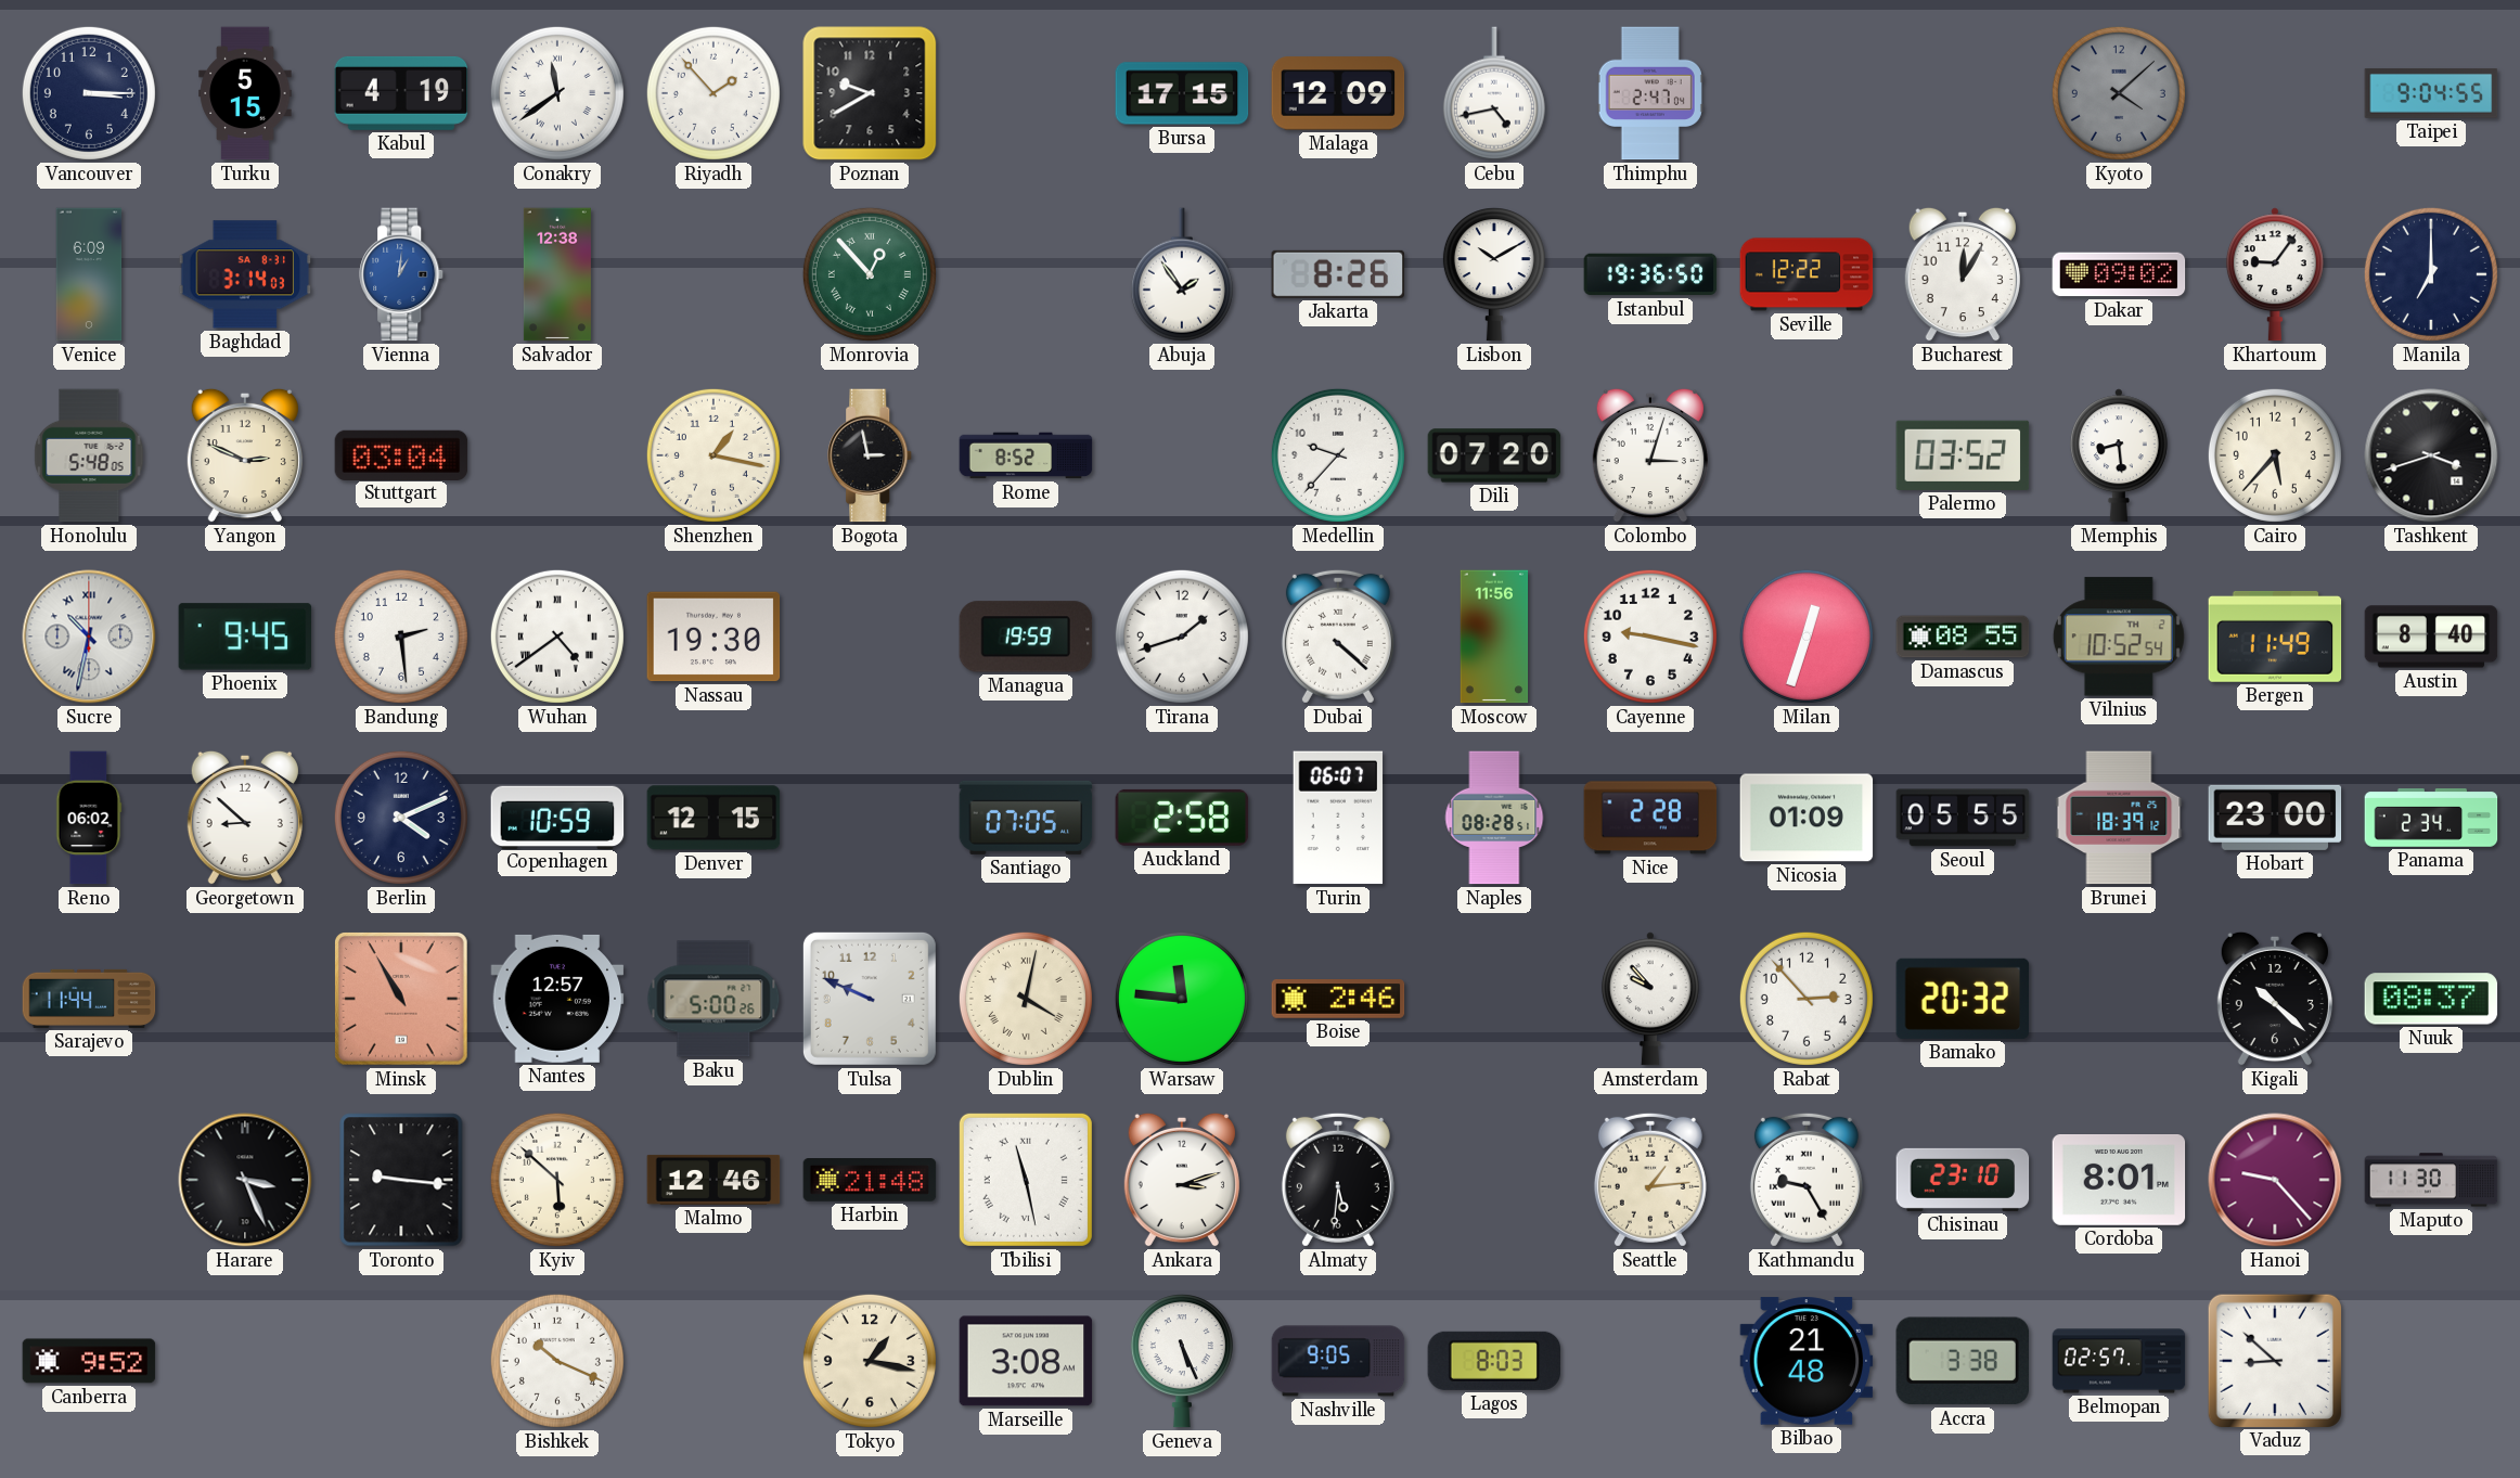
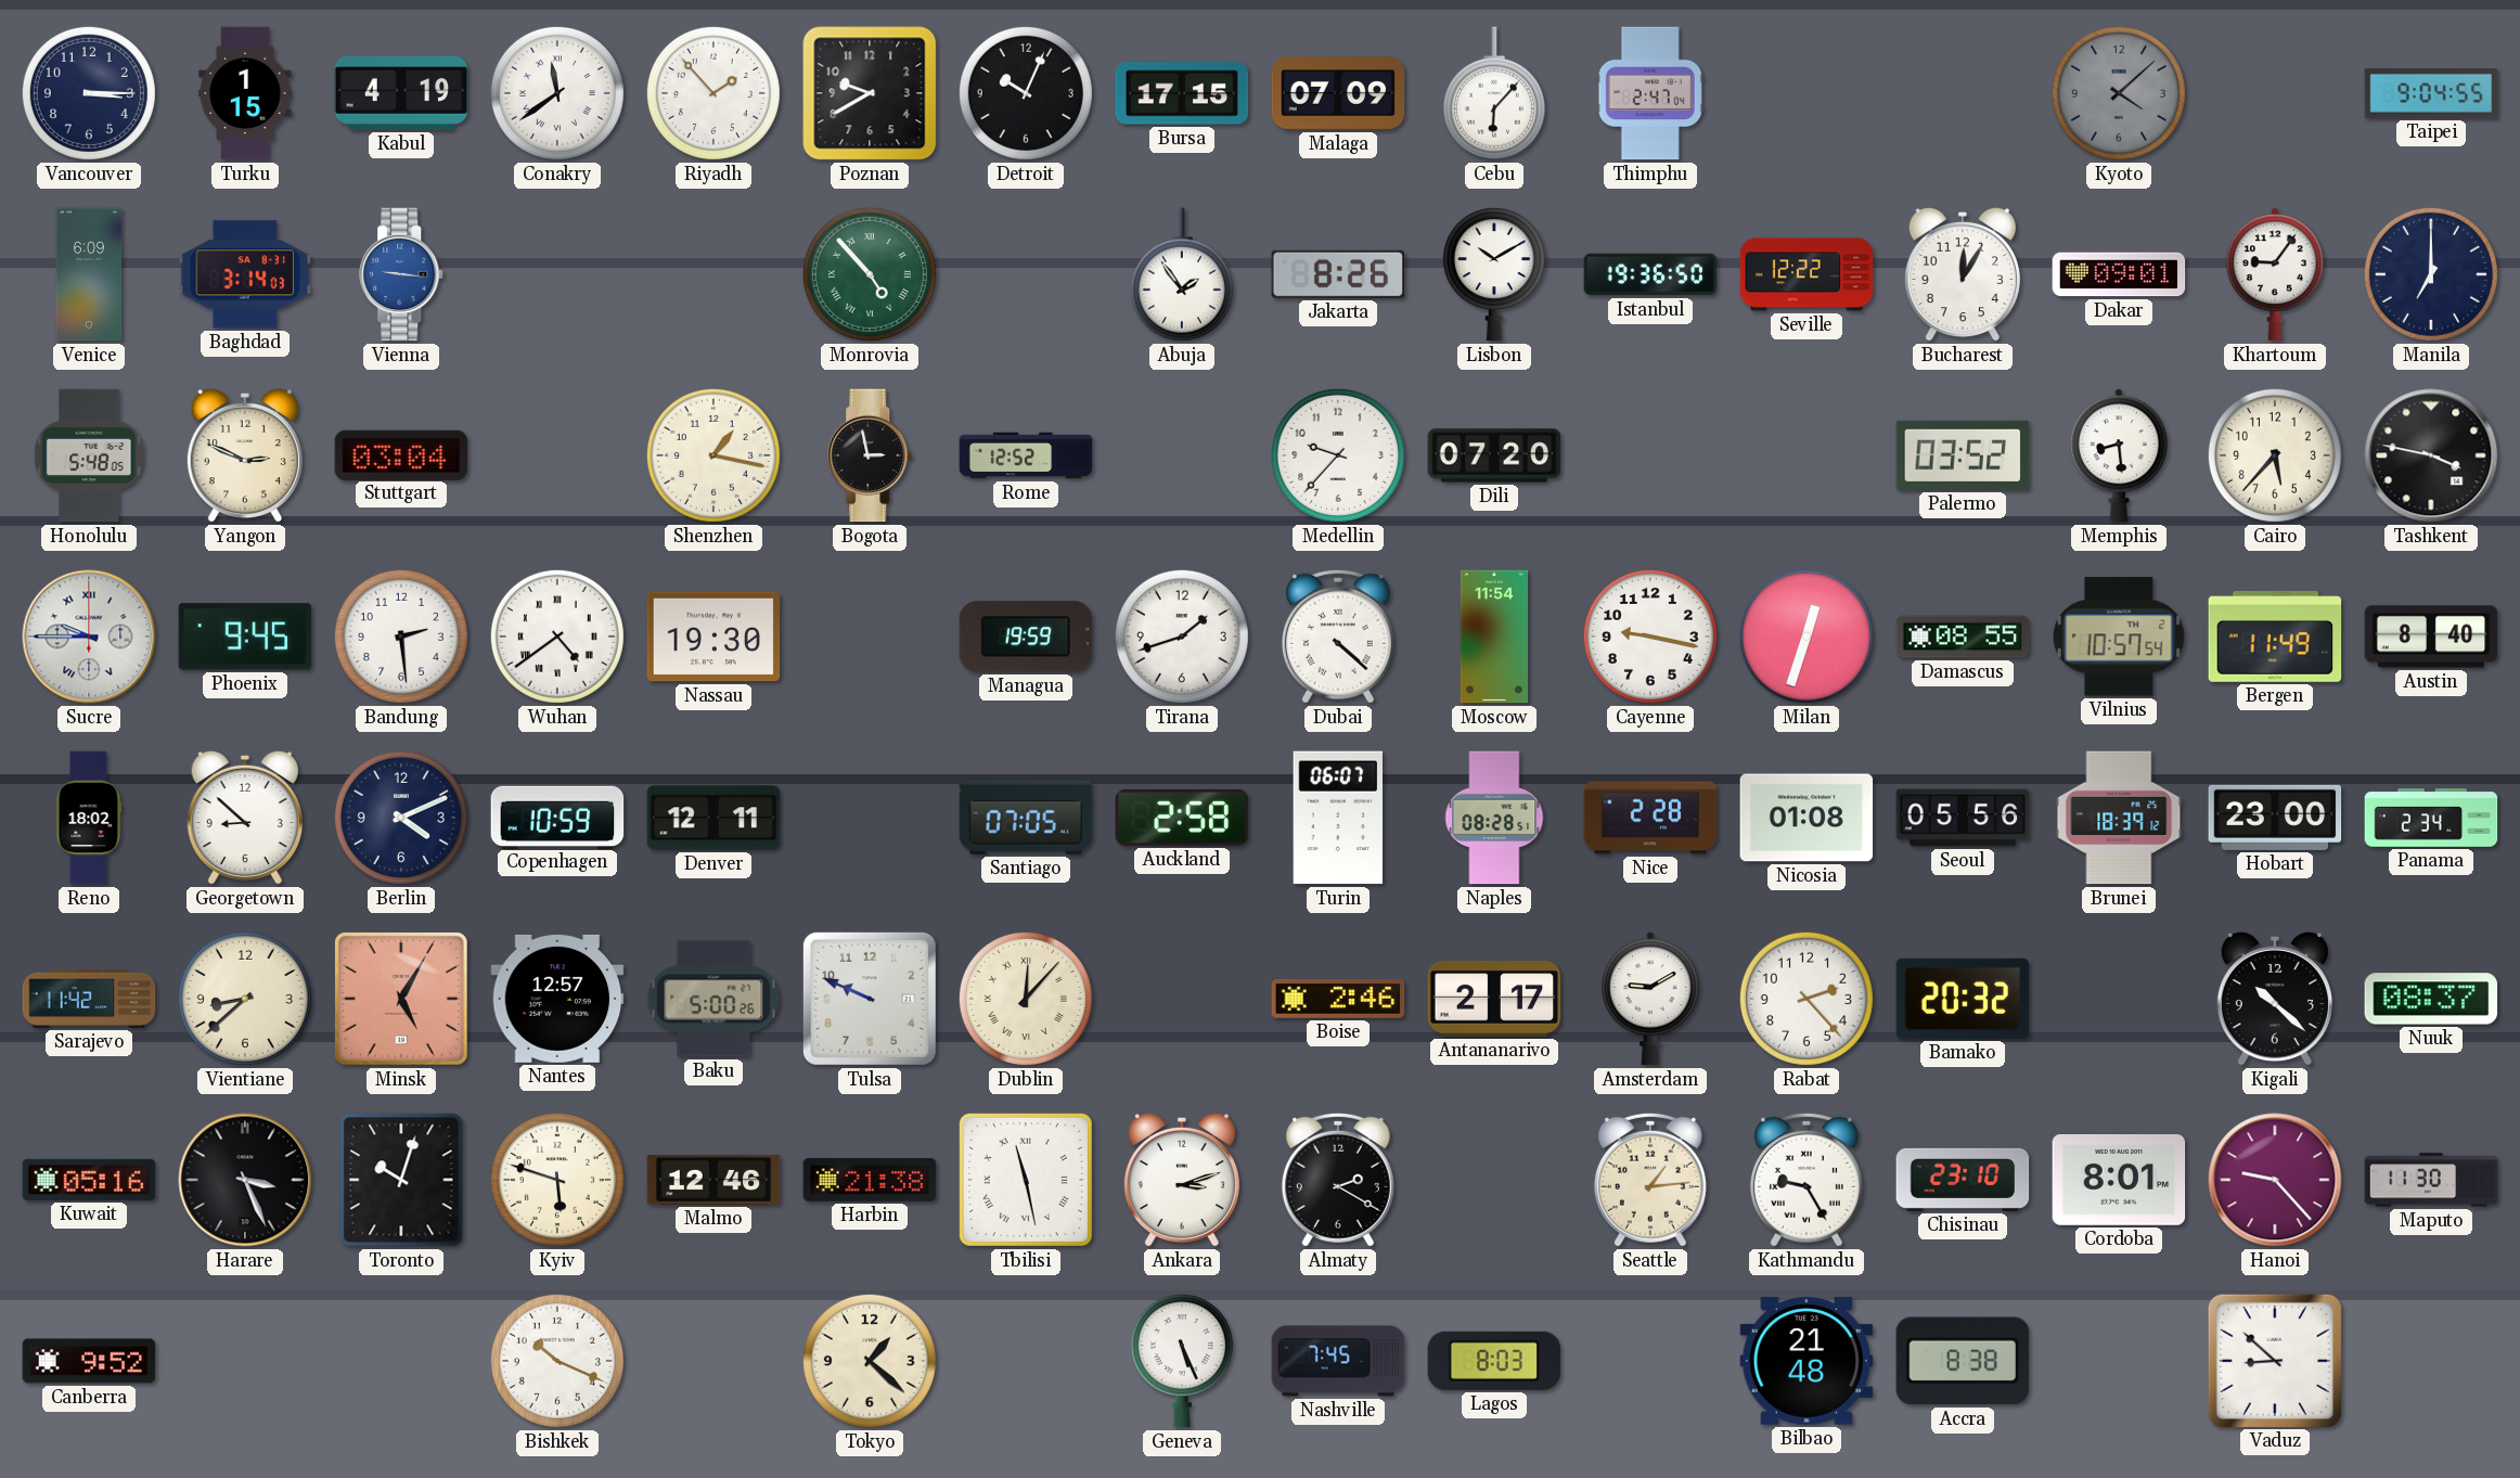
Turku: 5:15 -> 1:15
Detroit: none -> 10:04
Malaga: 12:09 -> 07:09
Cebu: 4:43 -> 6:07
Vienna: 1:01 -> 9:16
Salvador: 12:38 -> none
Monrovia: 12:53 -> 4:53
Dakar: 09:02 -> 09:01
Rome: 8:52 -> 12:52
Colombo: 3:03 -> none
Tashkent: 3:42 -> 3:47
Sucre: 10:32 -> 9:45
Moscow: 11:56 -> 11:54
Vilnius: 10:52 -> 10:57
Reno: 06:02 -> 18:02
Denver: 12:15 -> 12:11
Nicosia: 01:09 -> 01:08
Seoul: 05:55 -> 05:56
Sarajevo: 11:44 -> 11:42
Vientiane: none -> 8:38
Minsk: 10:55 -> 5:05
Dublin: 4:02 -> 12:07
Warsaw: 11:46 -> none
Antananarivo: none -> 2:17
Amsterdam: 9:53 -> 9:10
Rabat: 2:53 -> 2:23
Kuwait: none -> 05:16
Toronto: 9:16 -> 10:03
Kyiv: 5:52 -> 5:48
Harbin: 21:48 -> 21:38
Almaty: 5:31 -> 2:20
Tokyo: 1:17 -> 1:22
Marseille: 3:08 -> none
Nashville: 9:05 -> 7:45
Accra: 3:38 -> 8:38
Belmopan: 02:57 -> none
